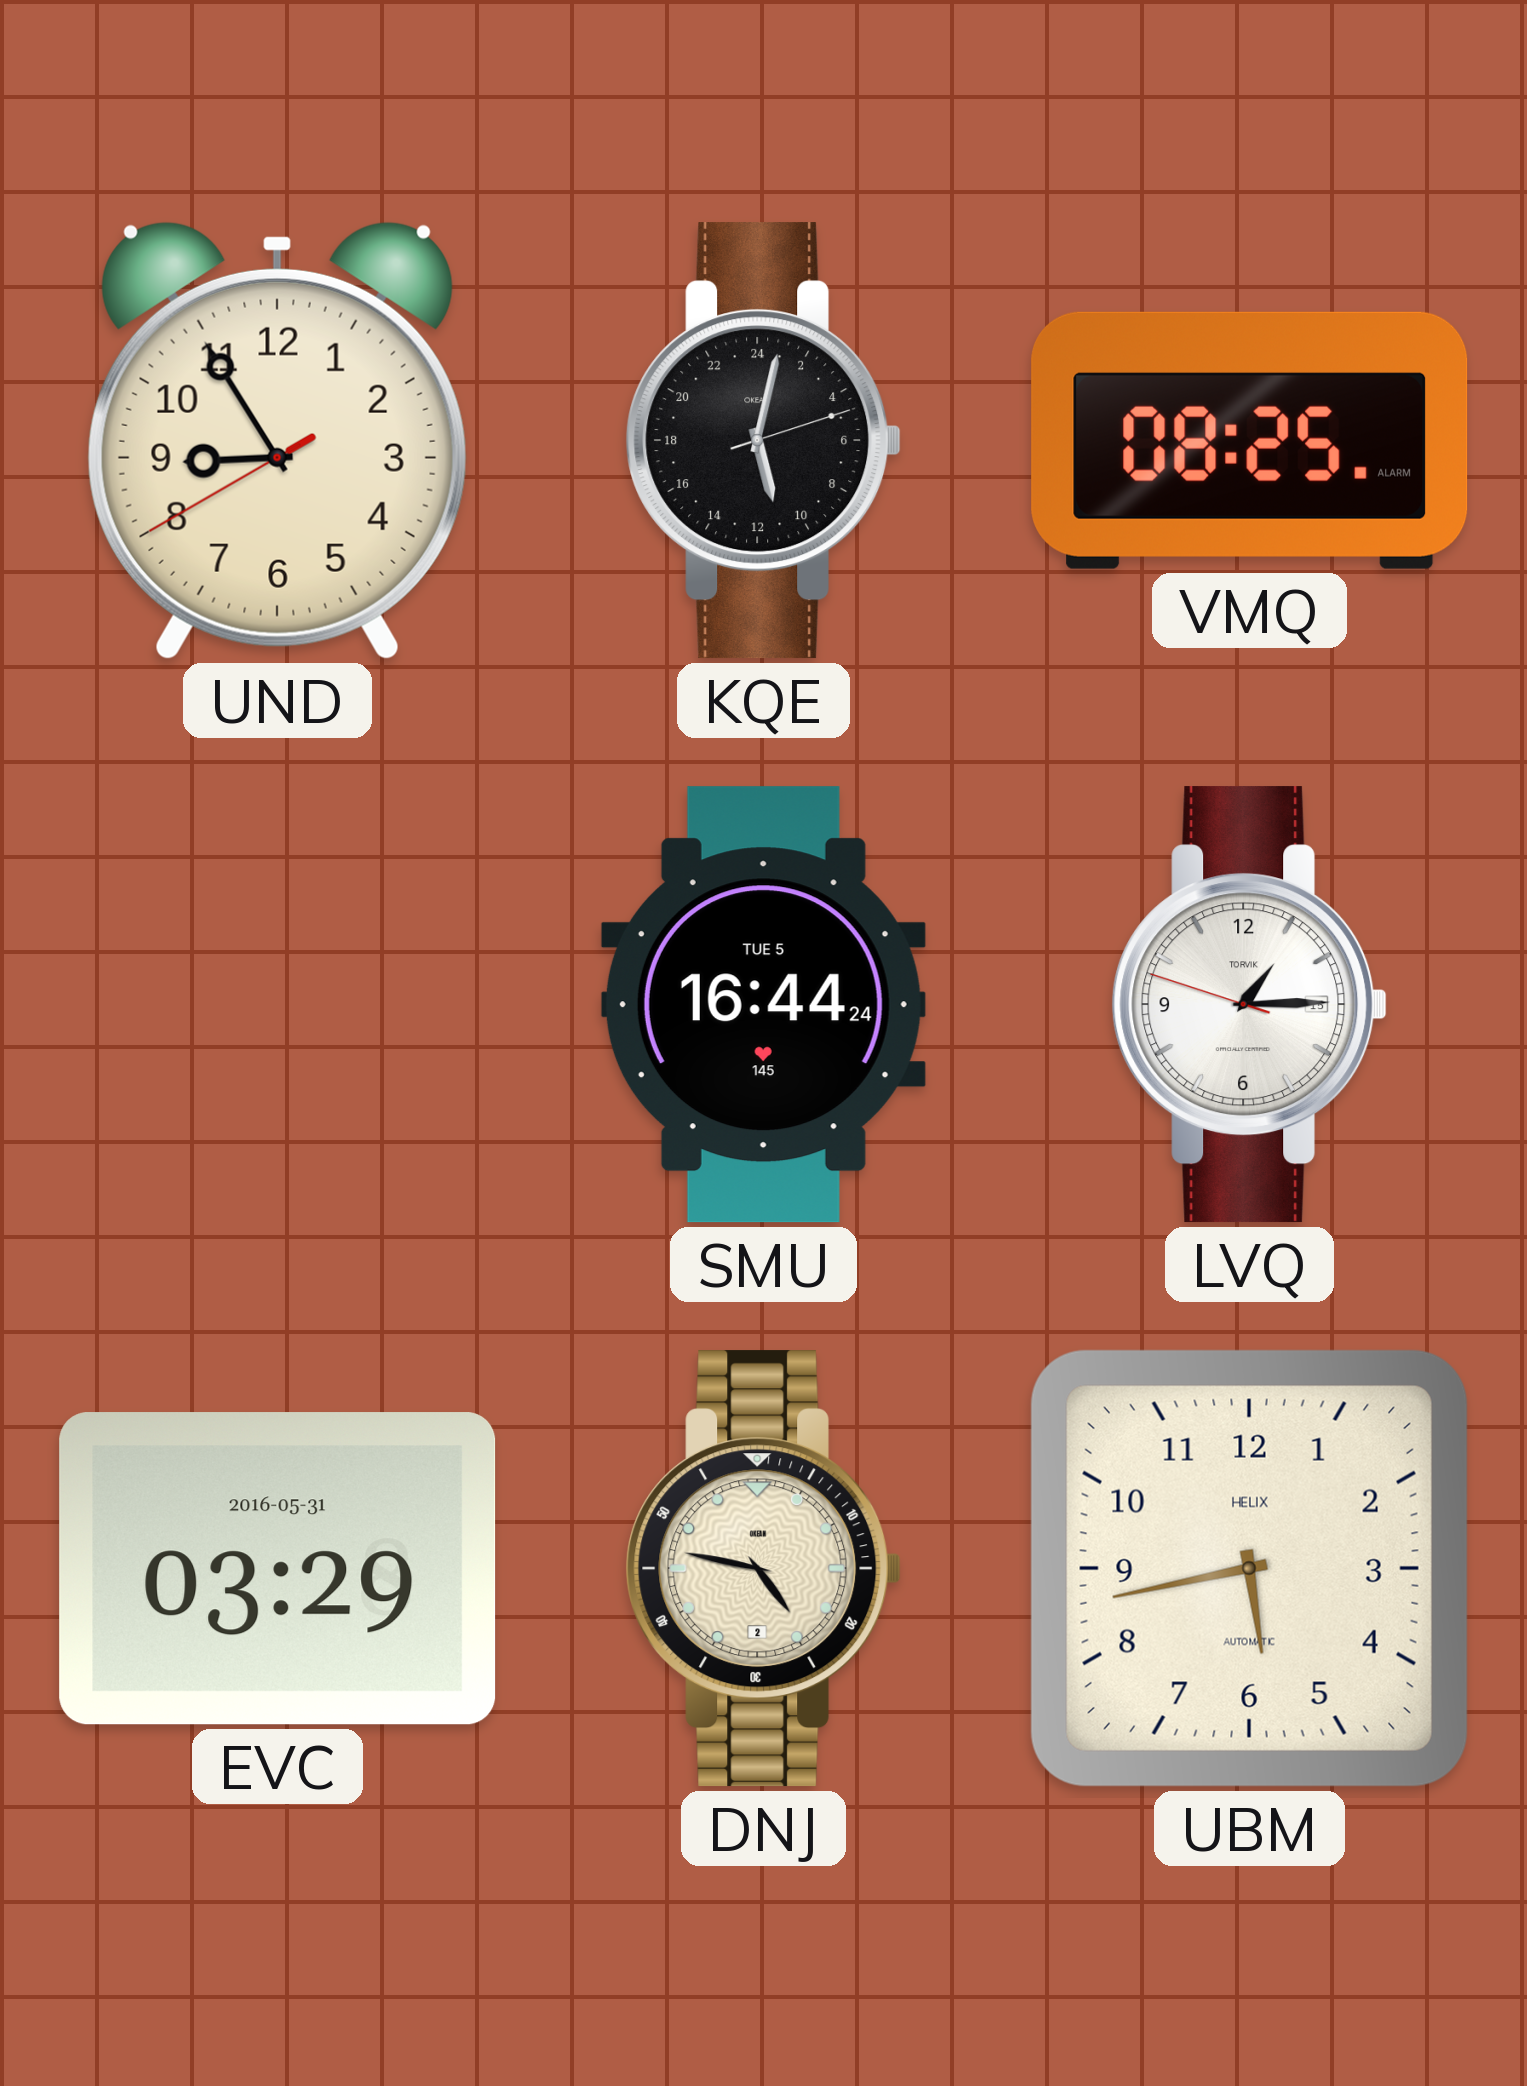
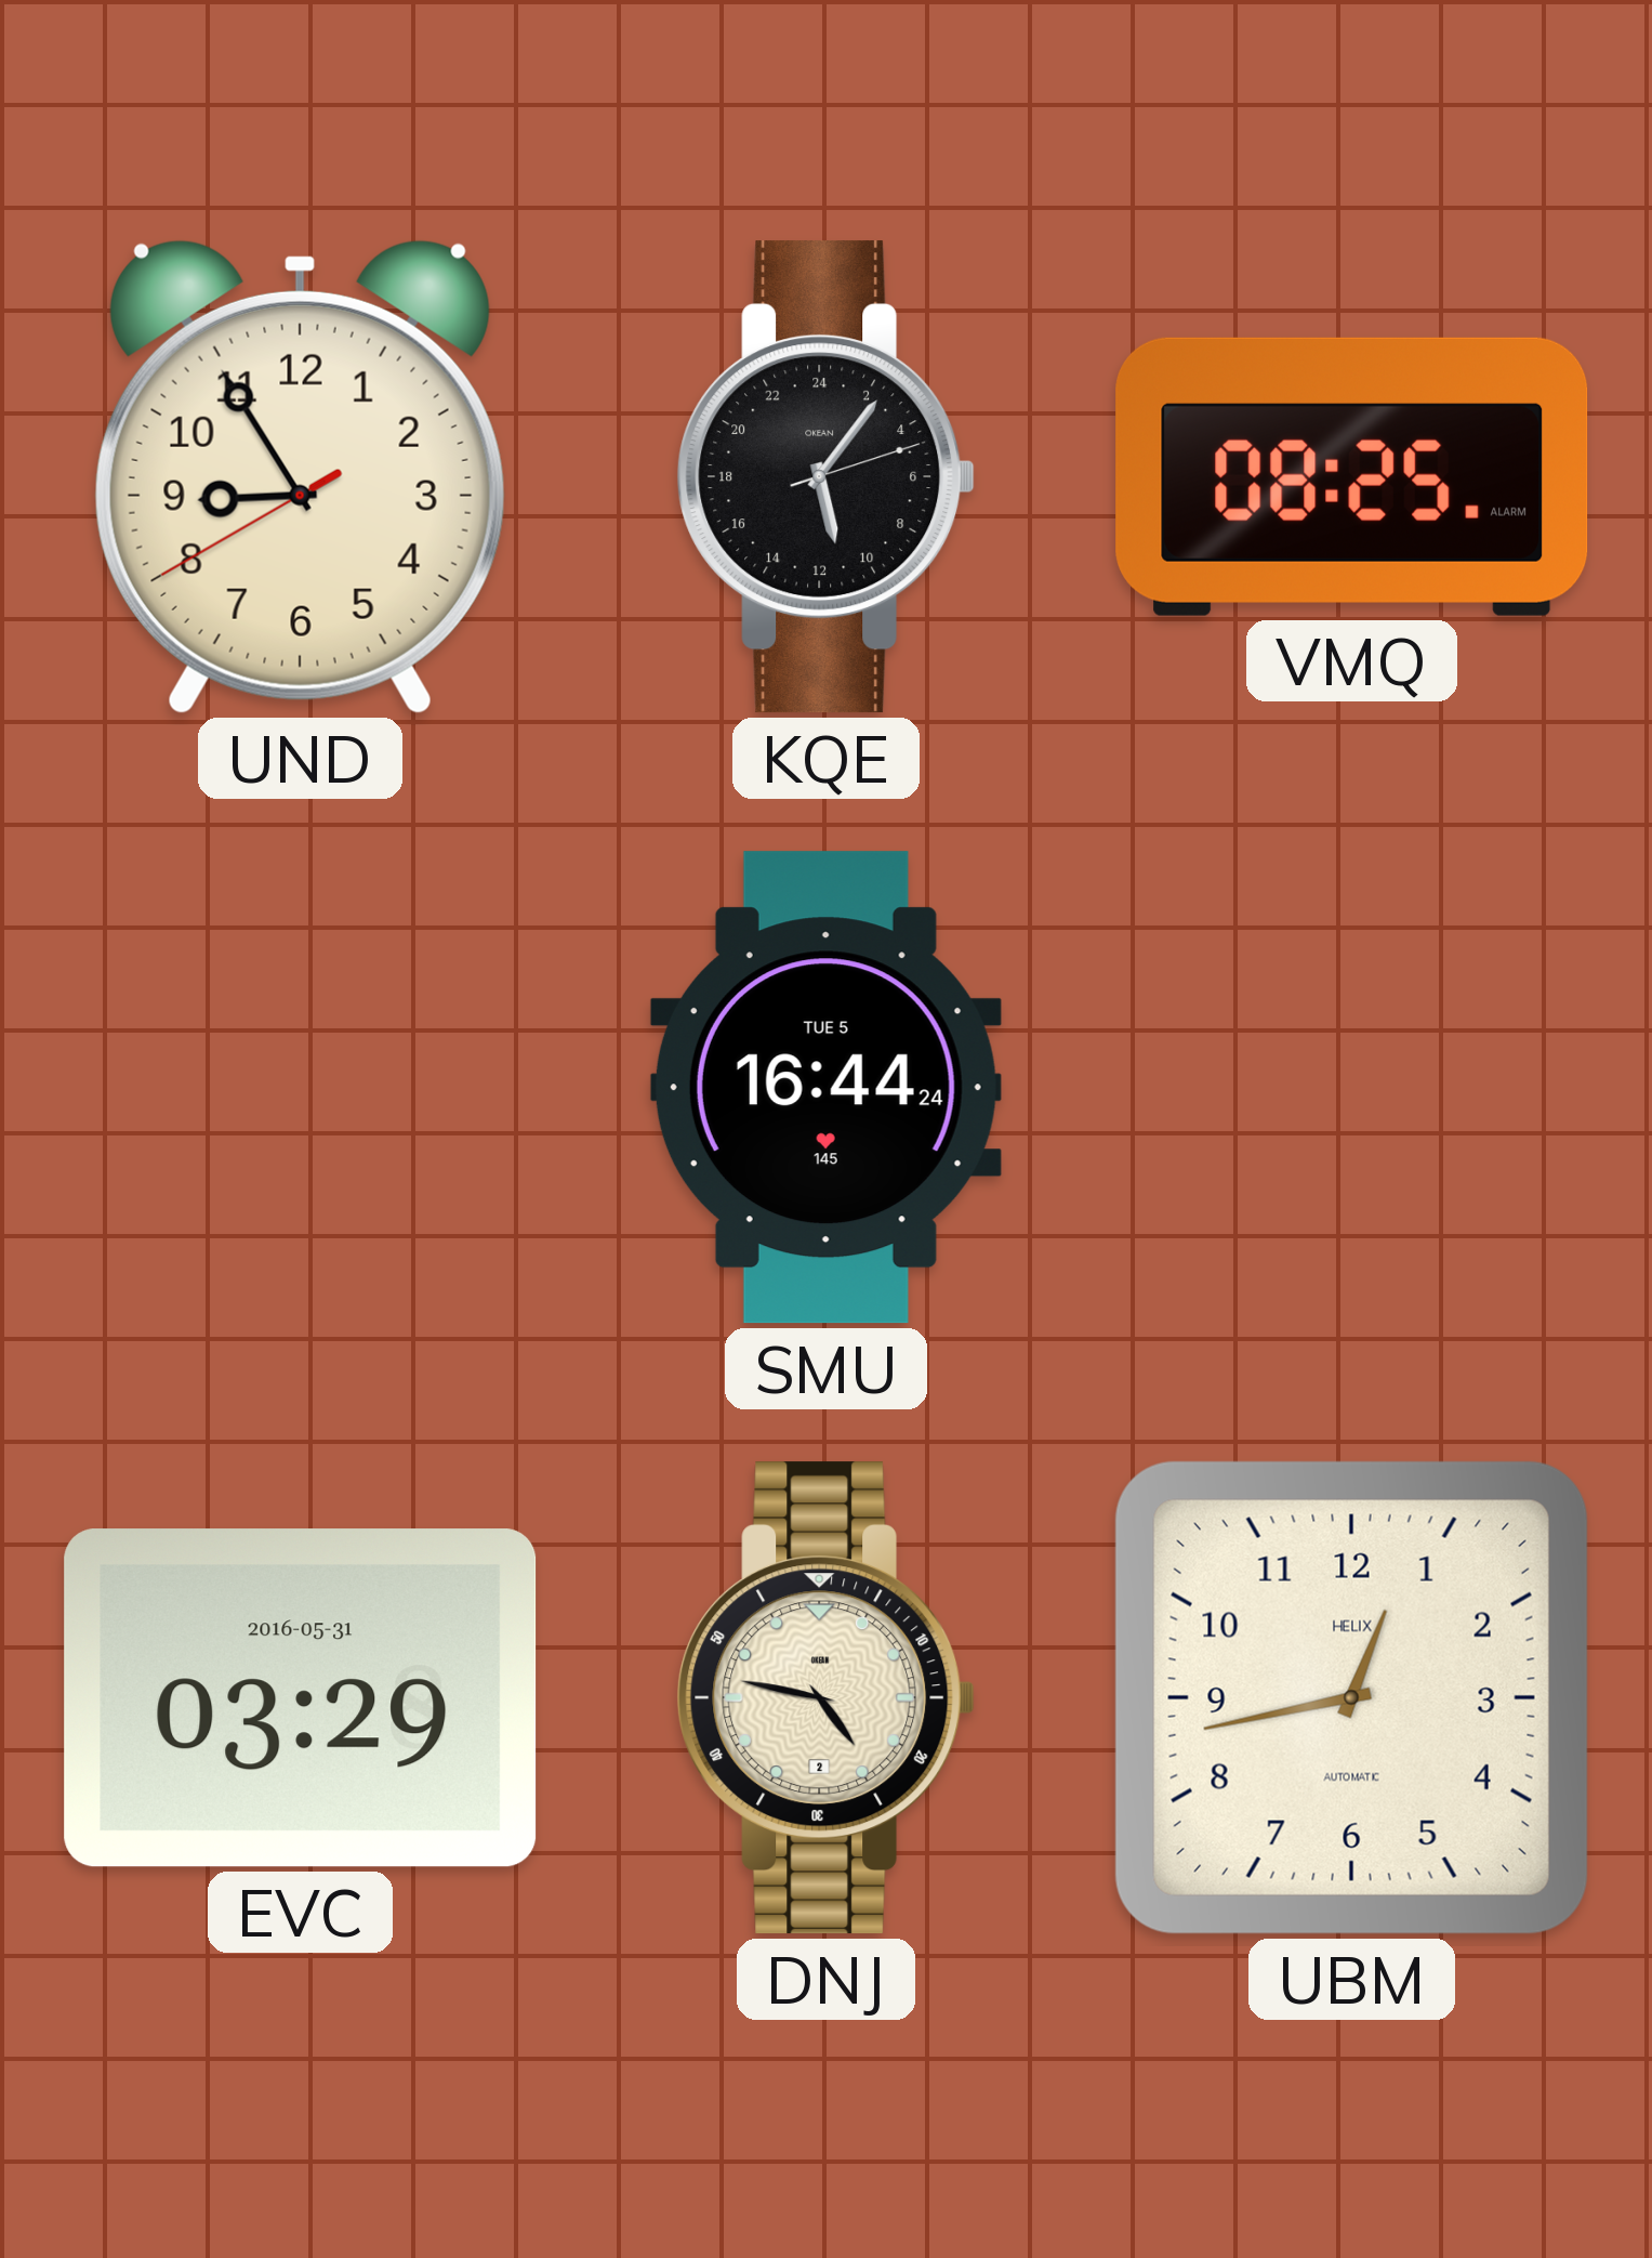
KQE: 11:02 -> 11:06
LVQ: 1:14 -> none
UBM: 5:43 -> 12:43
